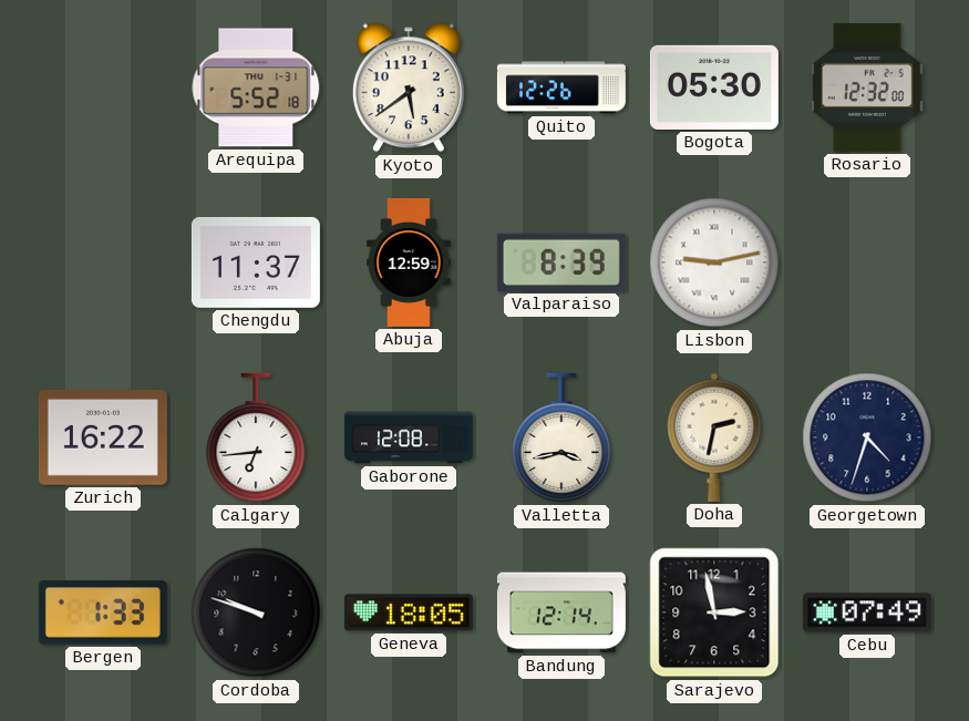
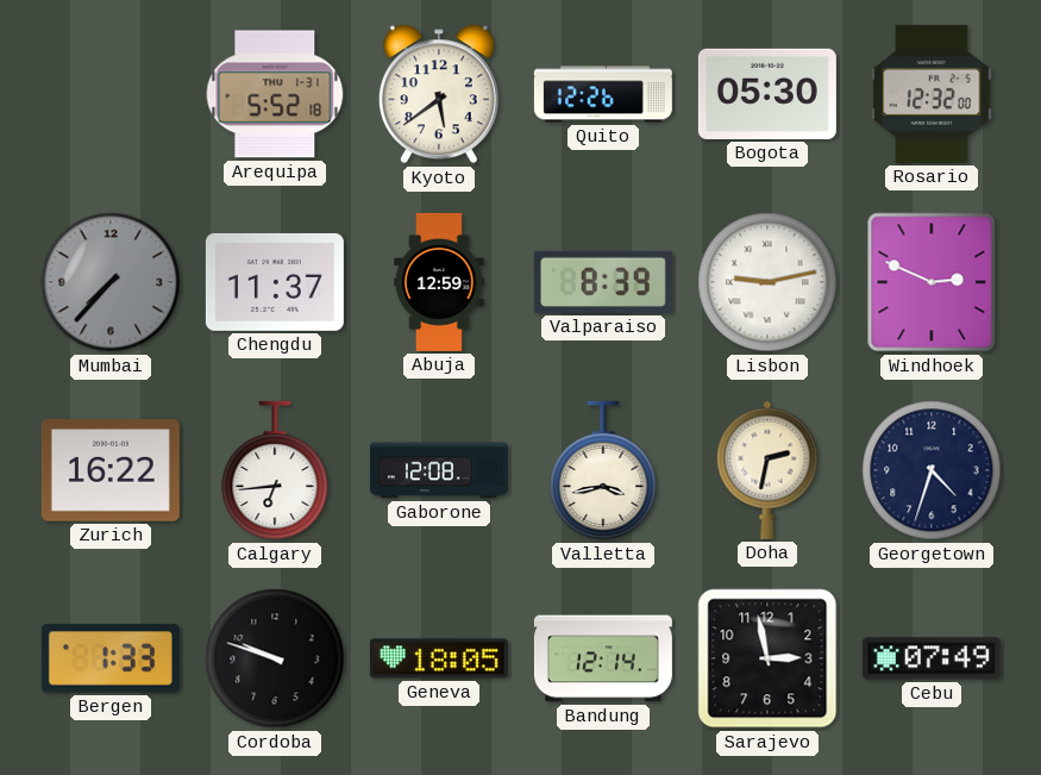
Mumbai: none -> 7:37
Windhoek: none -> 2:49
